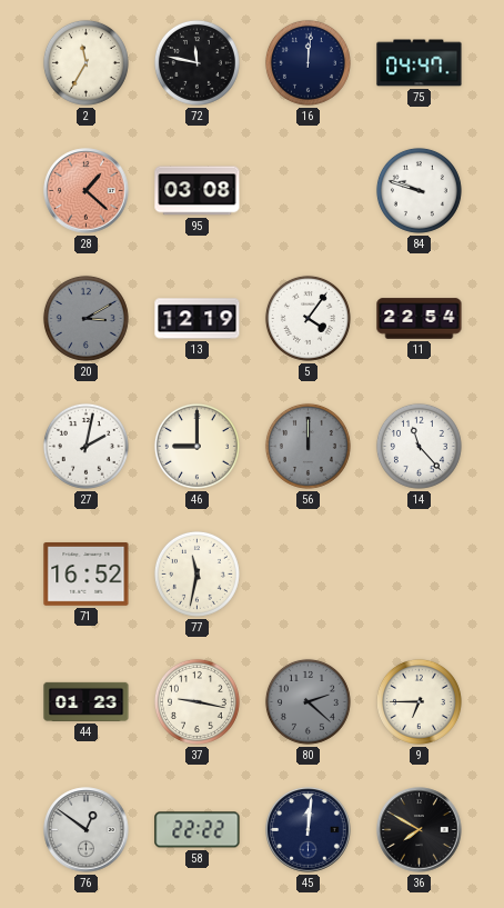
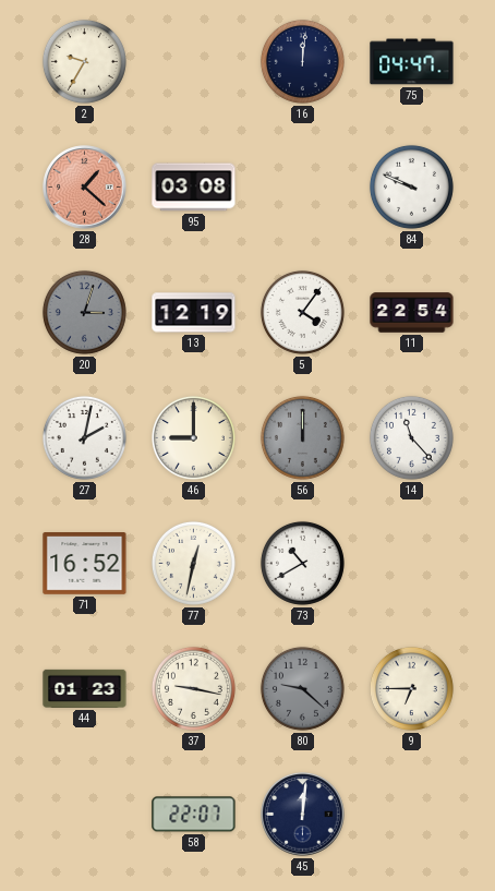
2: 11:35 -> 9:35
72: 11:47 -> none
84: 9:48 -> 9:49
20: 3:10 -> 3:03
77: 11:32 -> 12:32
73: none -> 10:40
80: 2:22 -> 9:22
76: 12:51 -> none
58: 22:22 -> 22:07
36: 7:50 -> none
